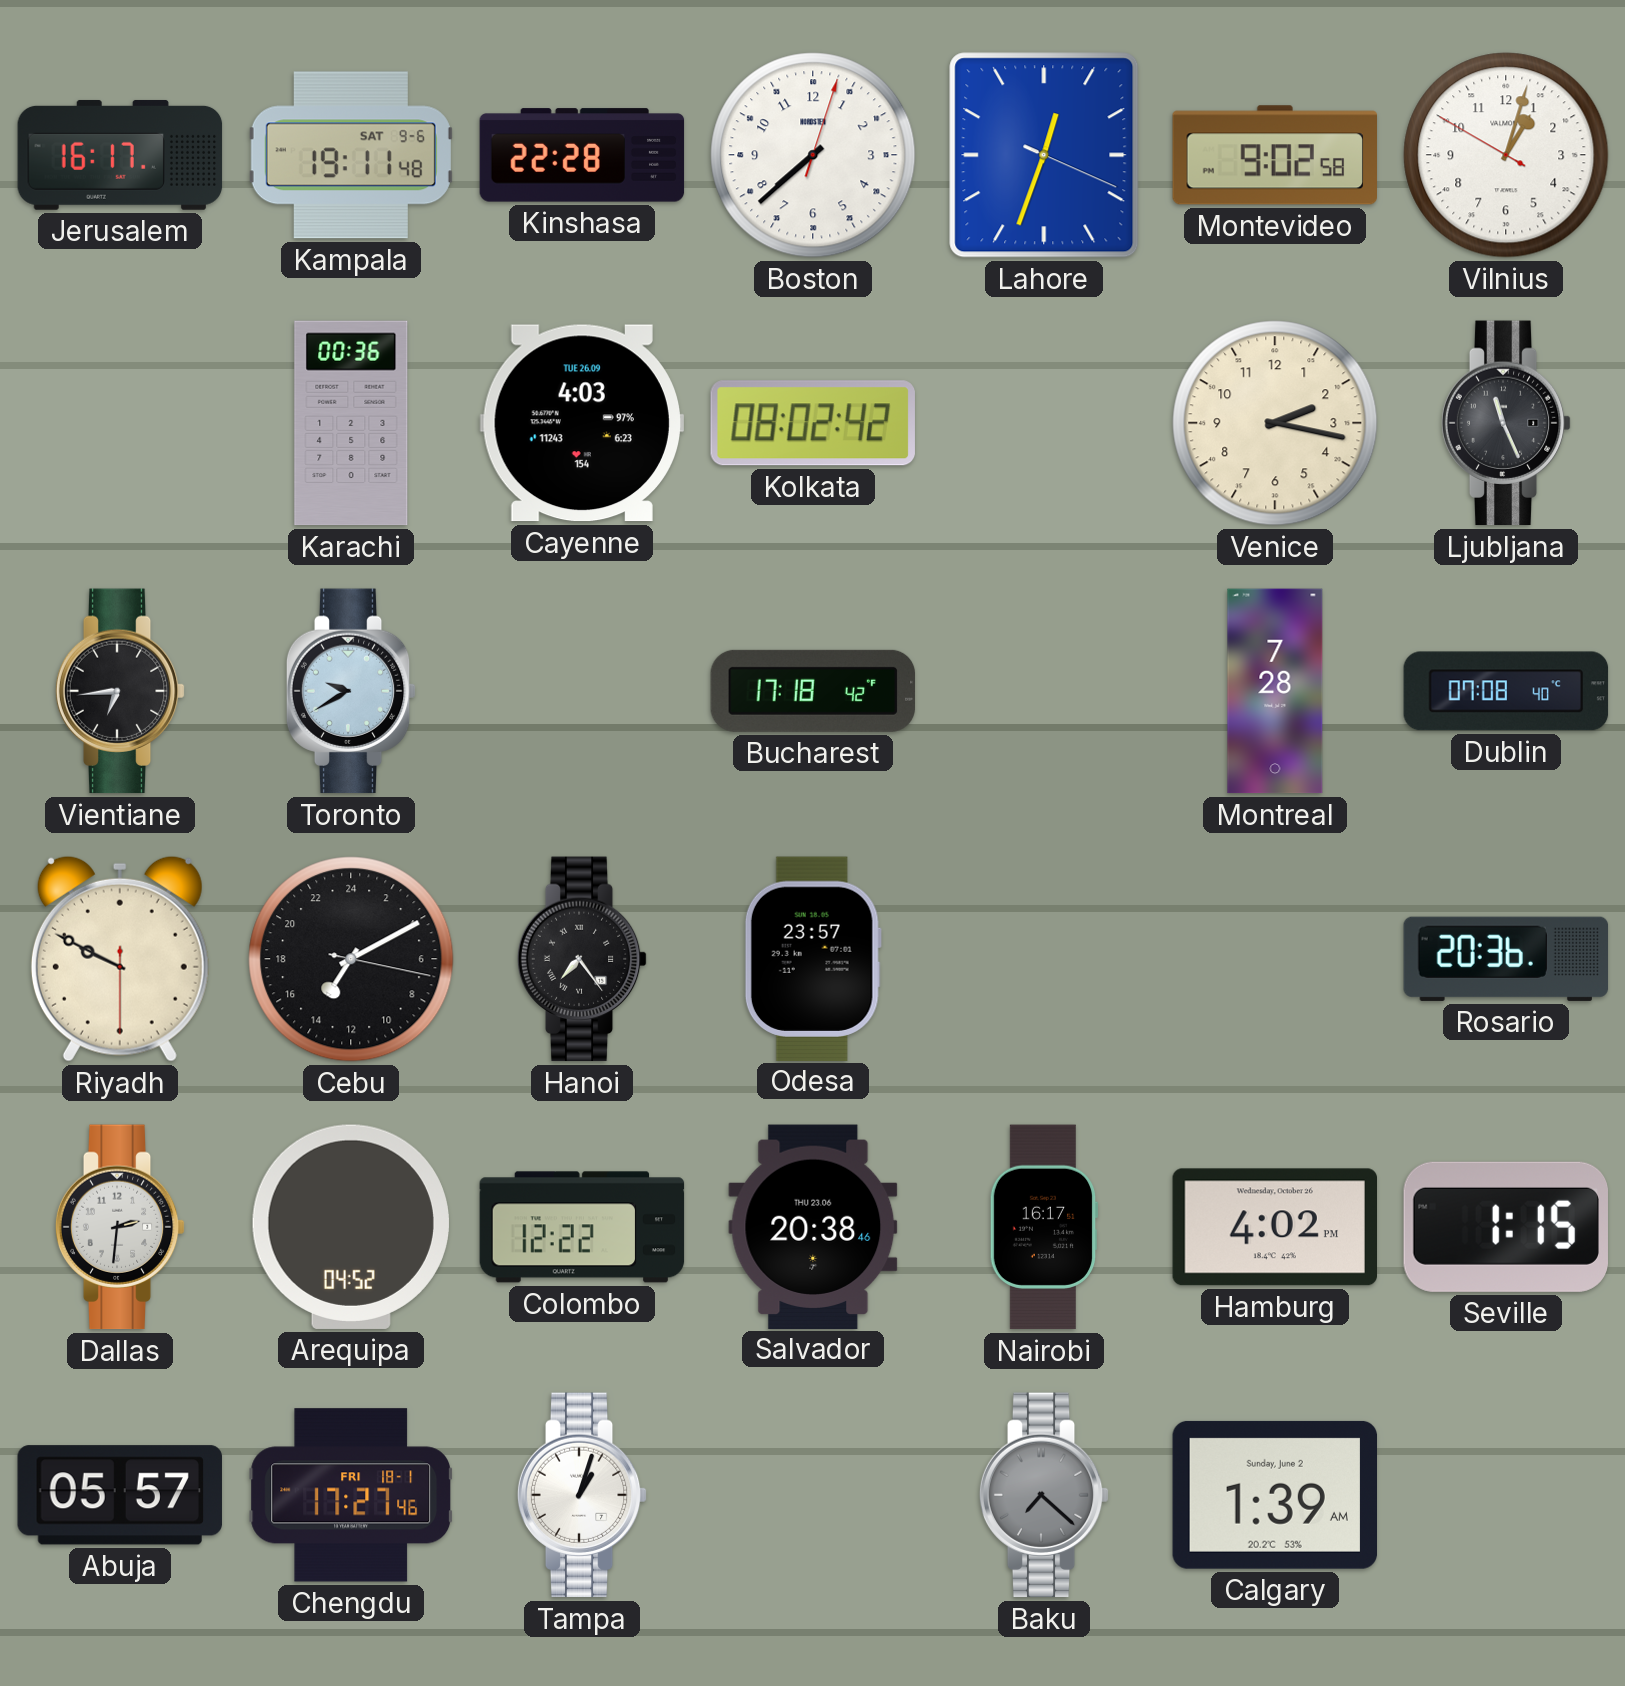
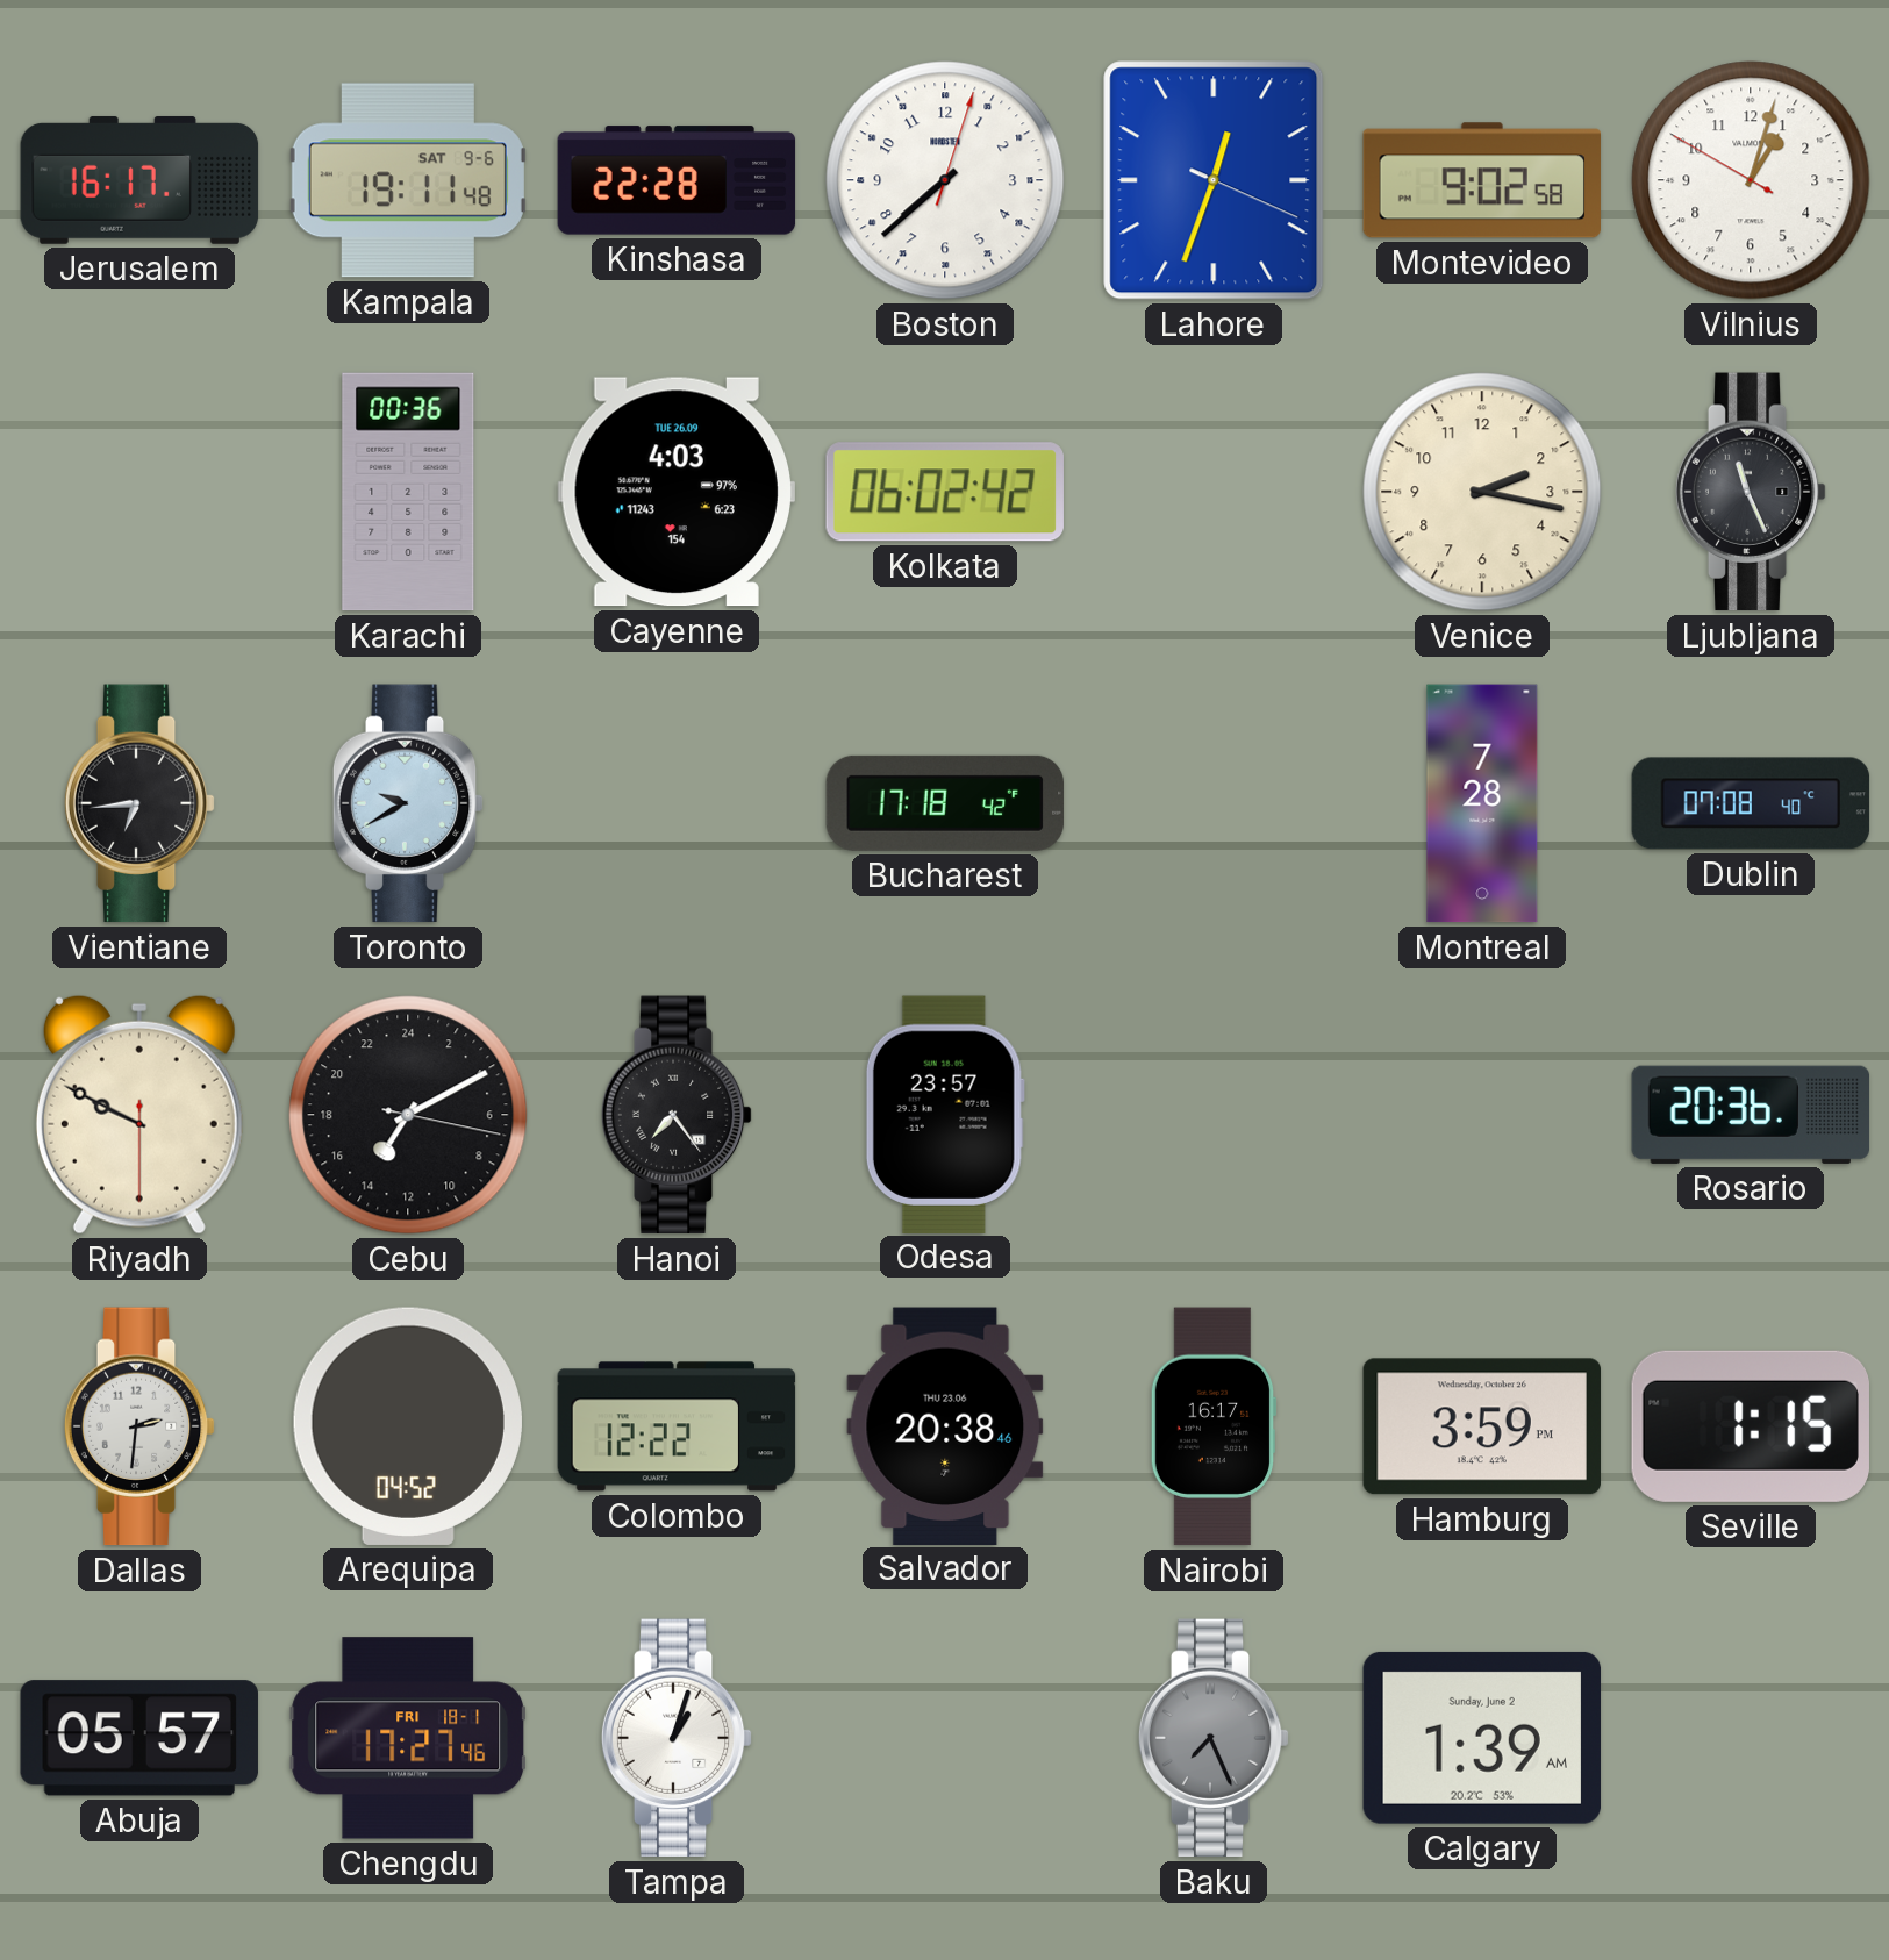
Kolkata: 08:02 -> 06:02
Hamburg: 4:02 -> 3:59
Baku: 7:22 -> 7:26
